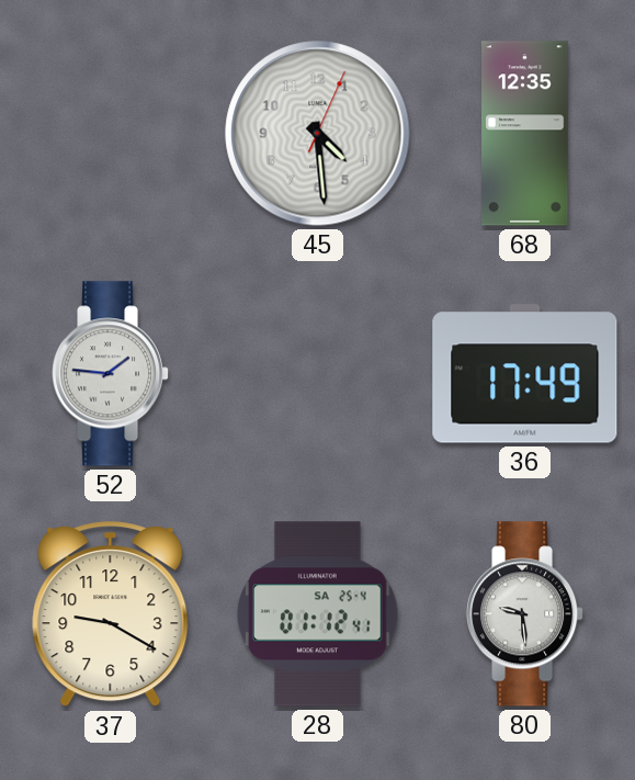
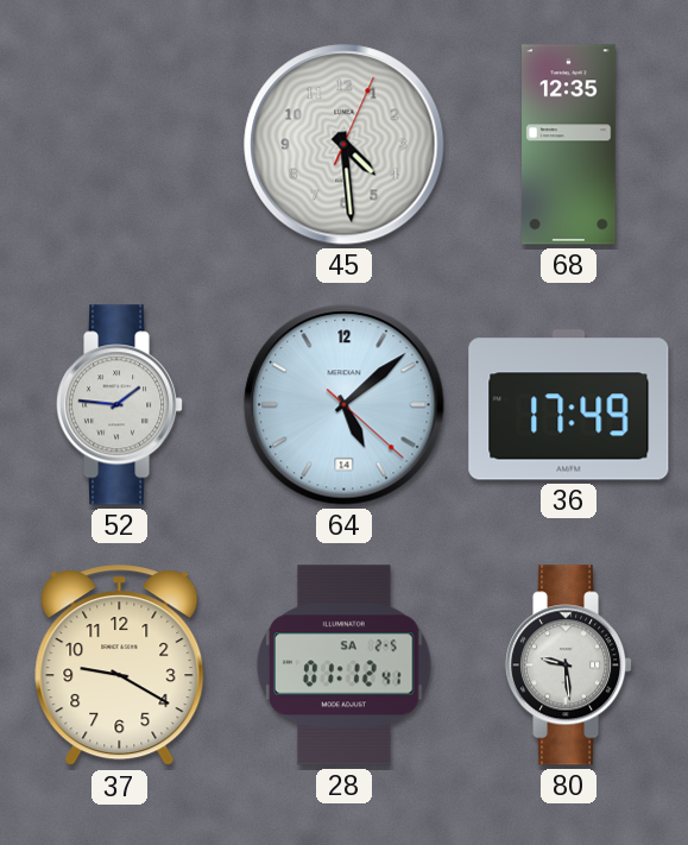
64: none -> 5:08
28 date: SA 25-4 -> SA 2-5
